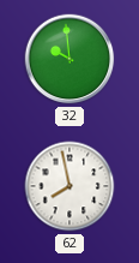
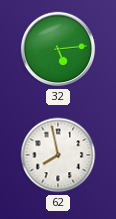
32: 9:59 -> 5:14
